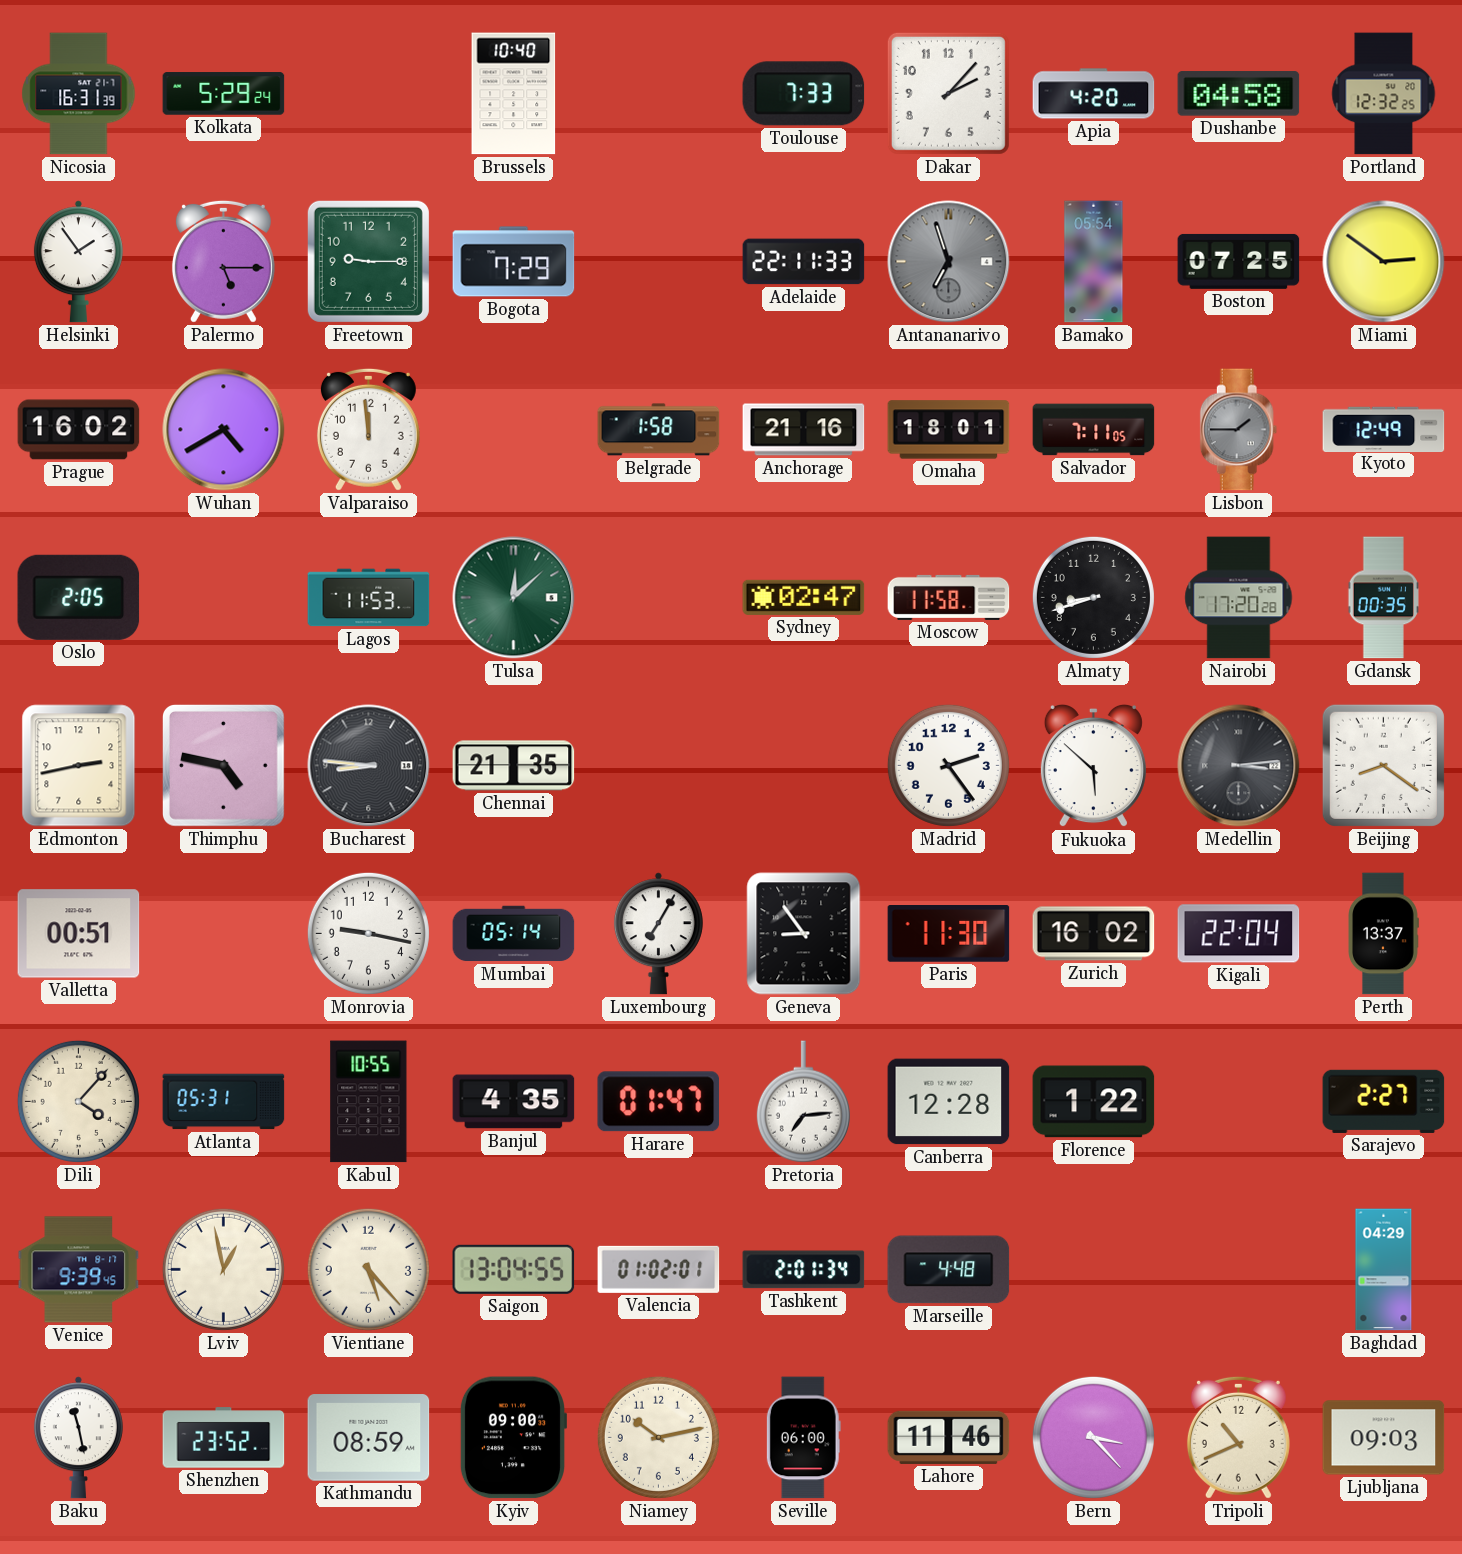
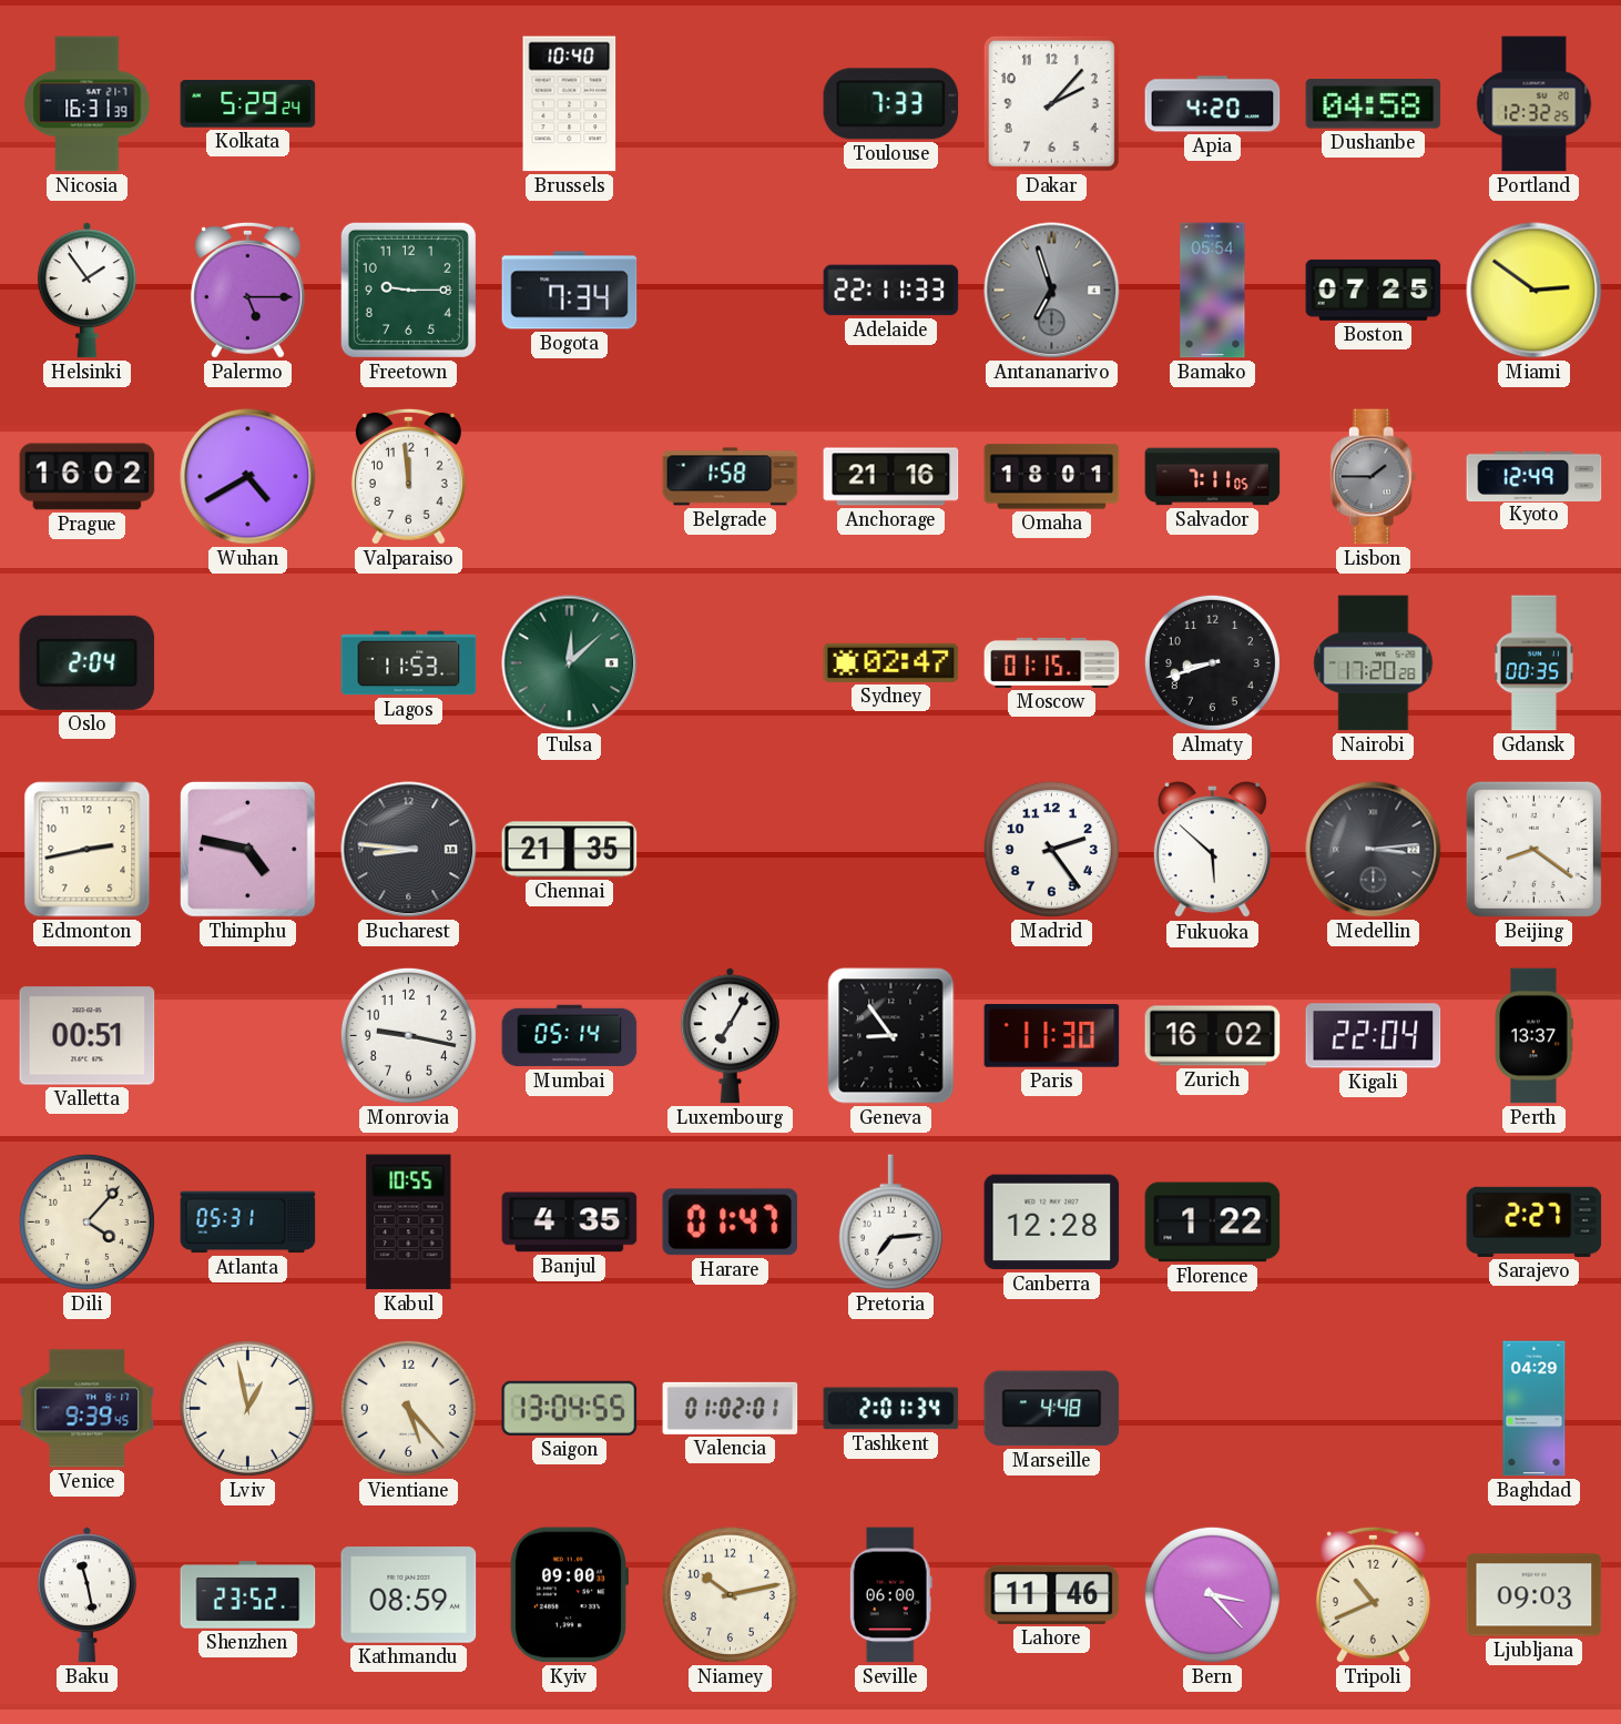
Bogota: 7:29 -> 7:34
Oslo: 2:05 -> 2:04
Moscow: 11:58 -> 01:15
